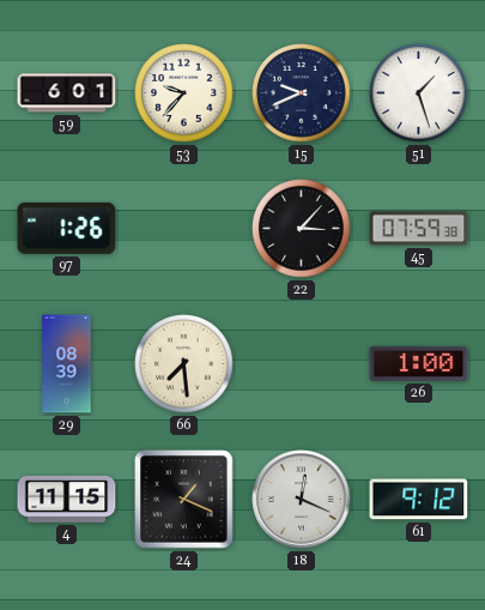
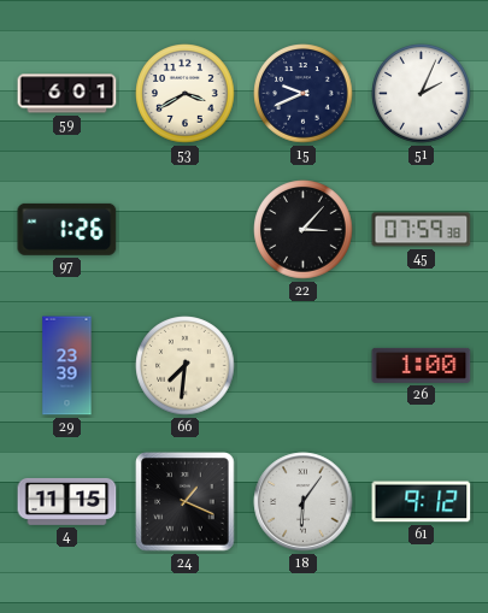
53: 9:37 -> 3:40
51: 1:27 -> 2:04
29: 08:39 -> 23:39
66: 7:29 -> 7:31
18: 12:19 -> 6:06
